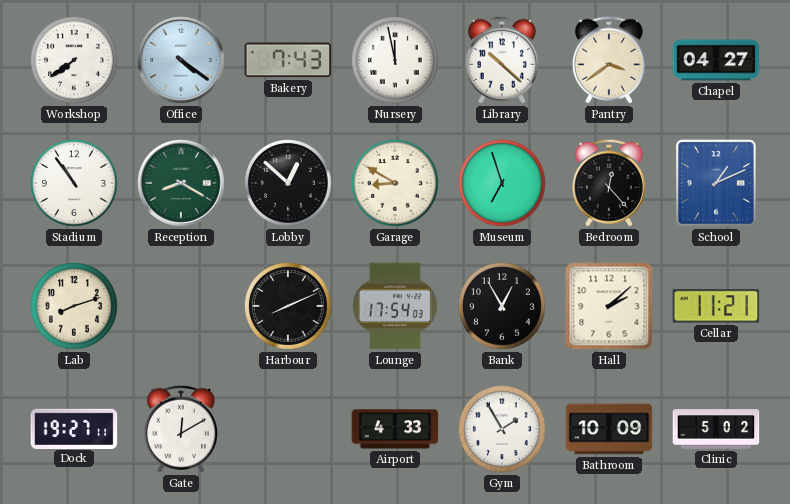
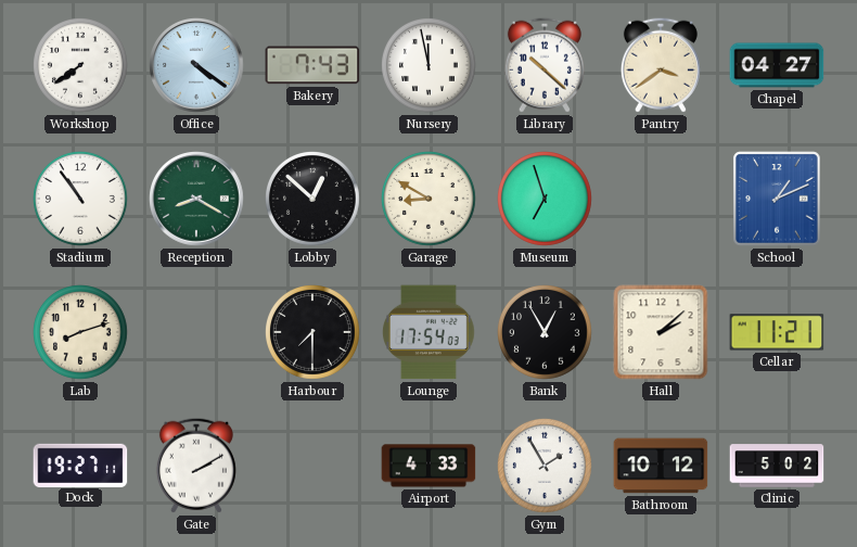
Bedroom: 12:23 -> none
Harbour: 8:11 -> 7:30
Gate: 12:10 -> 2:10
Bathroom: 10:09 -> 10:12
